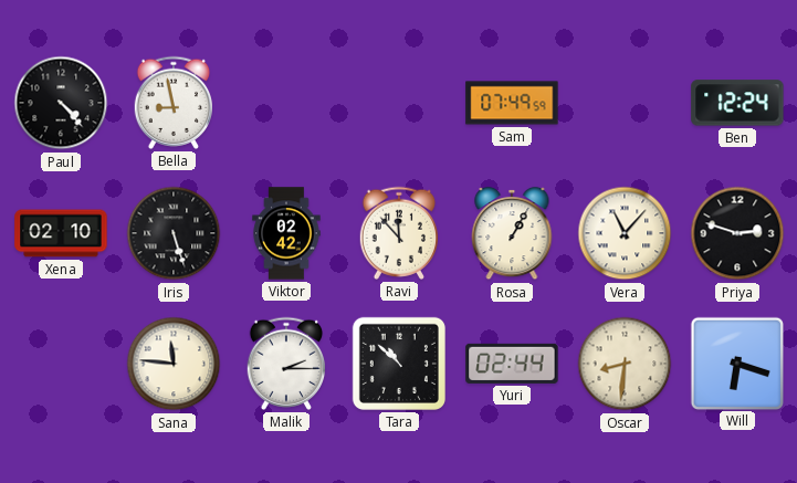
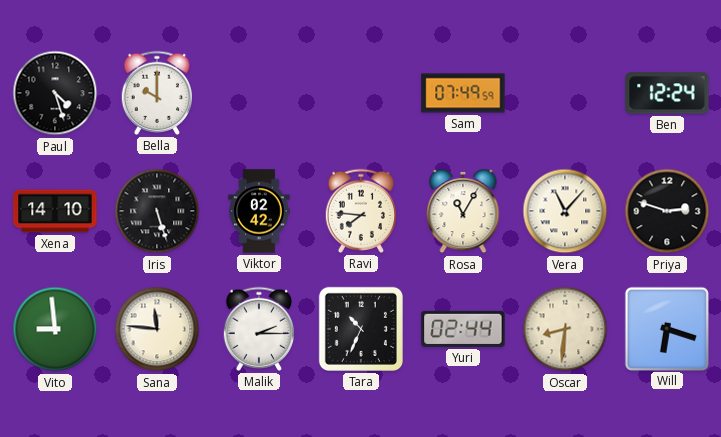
Paul: 4:23 -> 4:27
Bella: 8:58 -> 10:00
Xena: 02:10 -> 14:10
Ravi: 11:53 -> 7:46
Rosa: 1:05 -> 11:05
Vito: none -> 8:59
Tara: 10:52 -> 10:34
